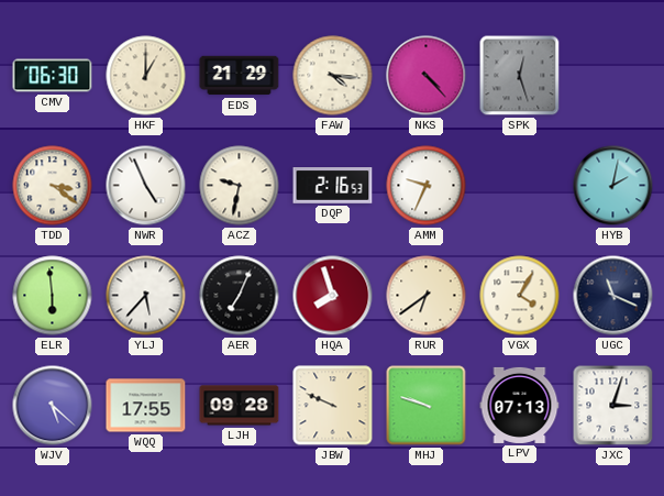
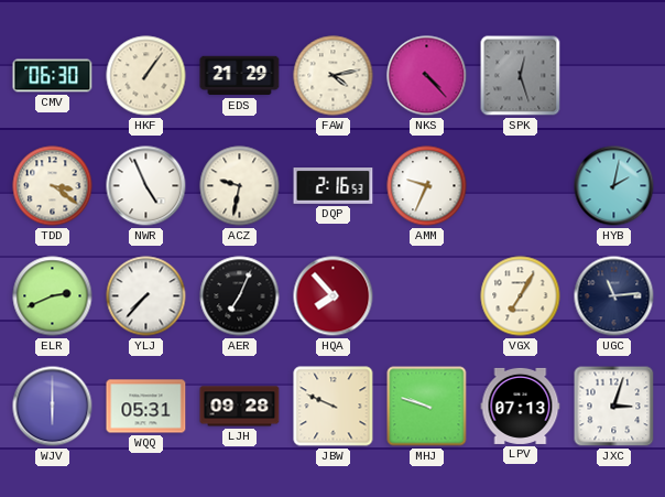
HKF: 1:00 -> 1:06
FAW: 4:16 -> 4:13
ELR: 5:59 -> 2:41
YLJ: 5:37 -> 7:37
HQA: 7:57 -> 7:53
RUR: 6:39 -> none
VGX: 4:05 -> 7:05
UGC: 11:19 -> 11:14
WJV: 5:22 -> 6:00
WQQ: 17:55 -> 05:31
